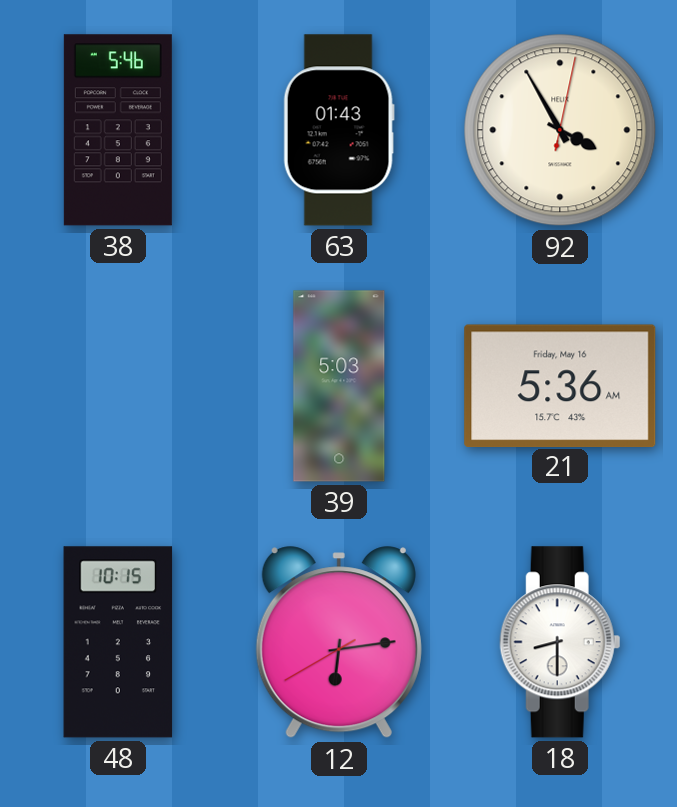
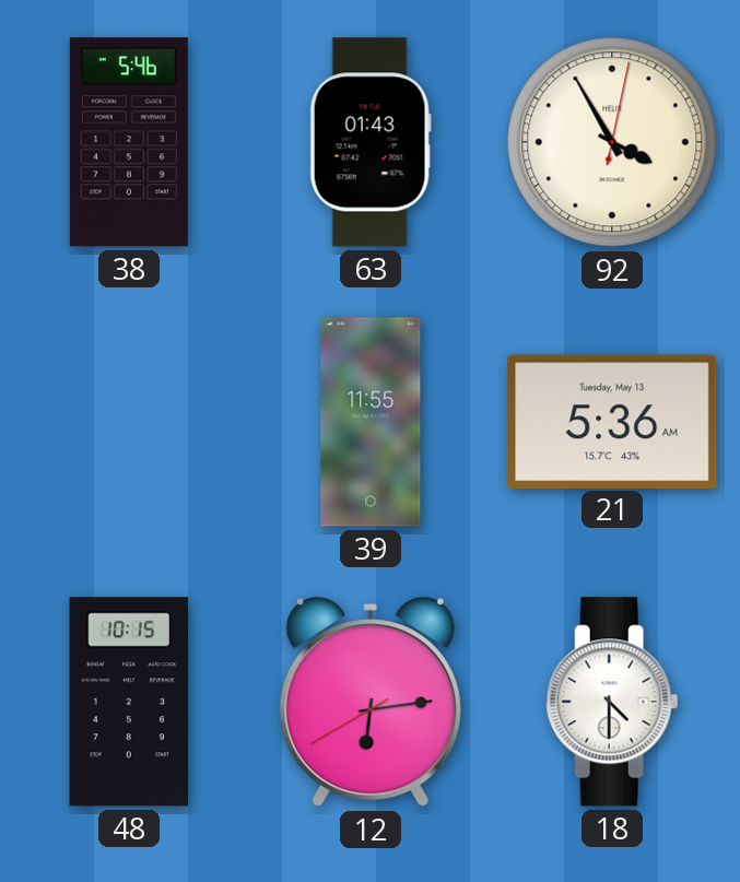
39: 5:03 -> 11:55
21 date: Friday, May 16 -> Tuesday, May 13
18: 8:30 -> 4:30
